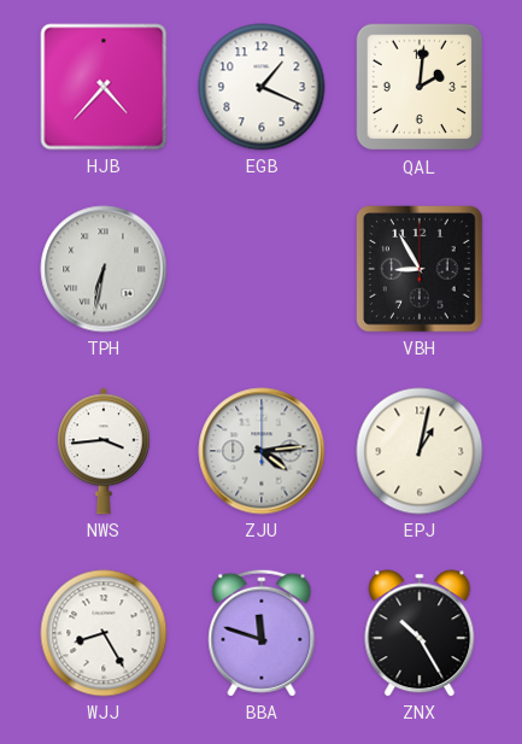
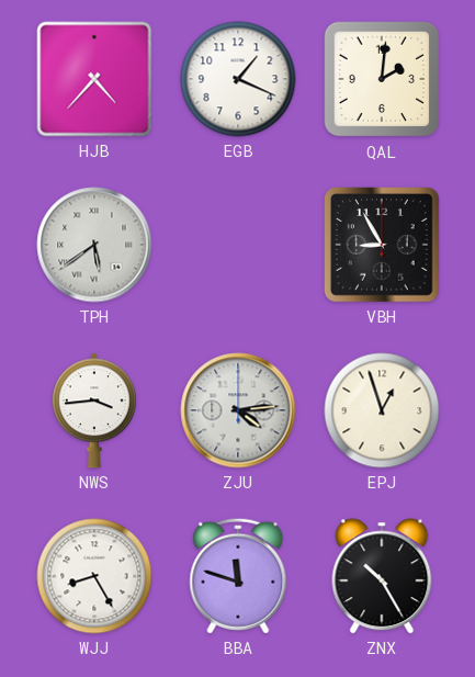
TPH: 6:32 -> 5:39
EPJ: 1:02 -> 12:57
